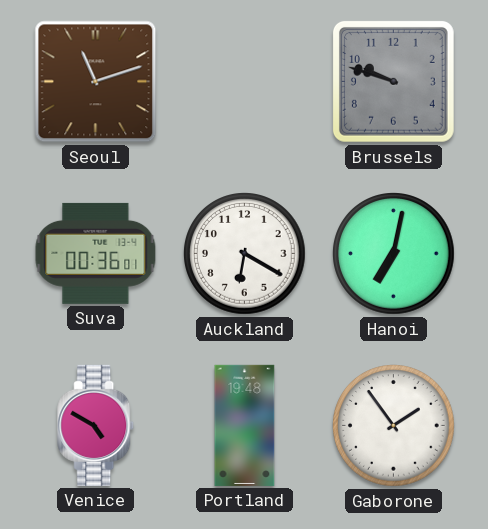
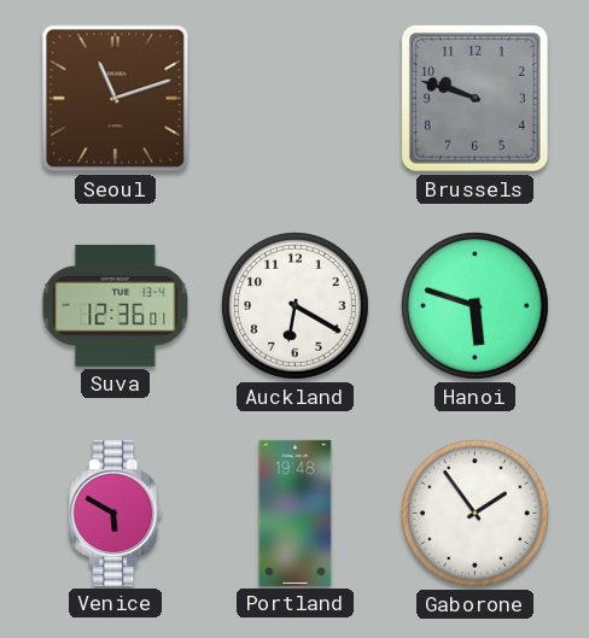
Suva: 00:36 -> 12:36
Hanoi: 7:02 -> 5:48
Venice: 4:50 -> 5:50
